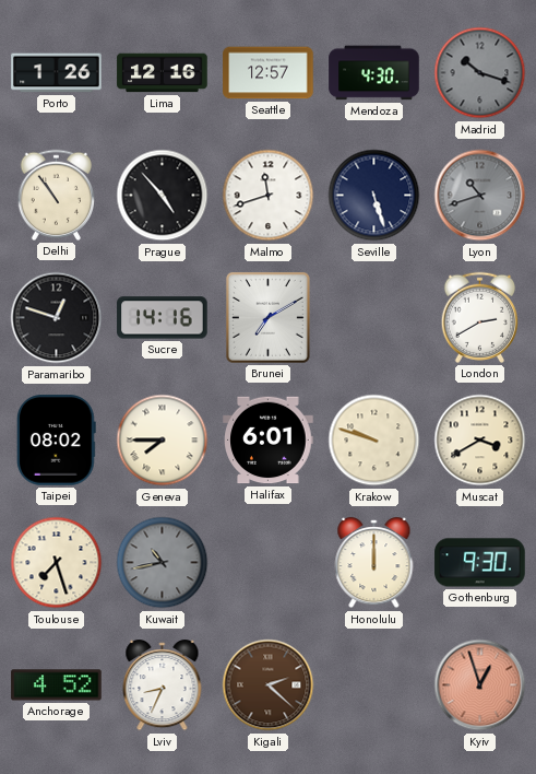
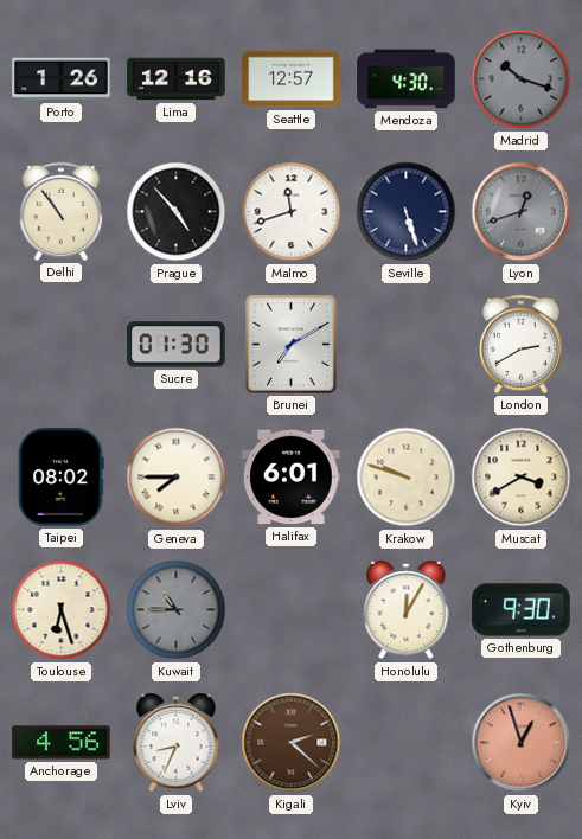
Lyon: 10:42 -> 12:42
Paramaribo: 12:48 -> none
Sucre: 14:16 -> 01:30
Toulouse: 7:27 -> 6:27
Kuwait: 10:43 -> 10:45
Honolulu: 12:00 -> 12:05
Anchorage: 4:52 -> 4:56
